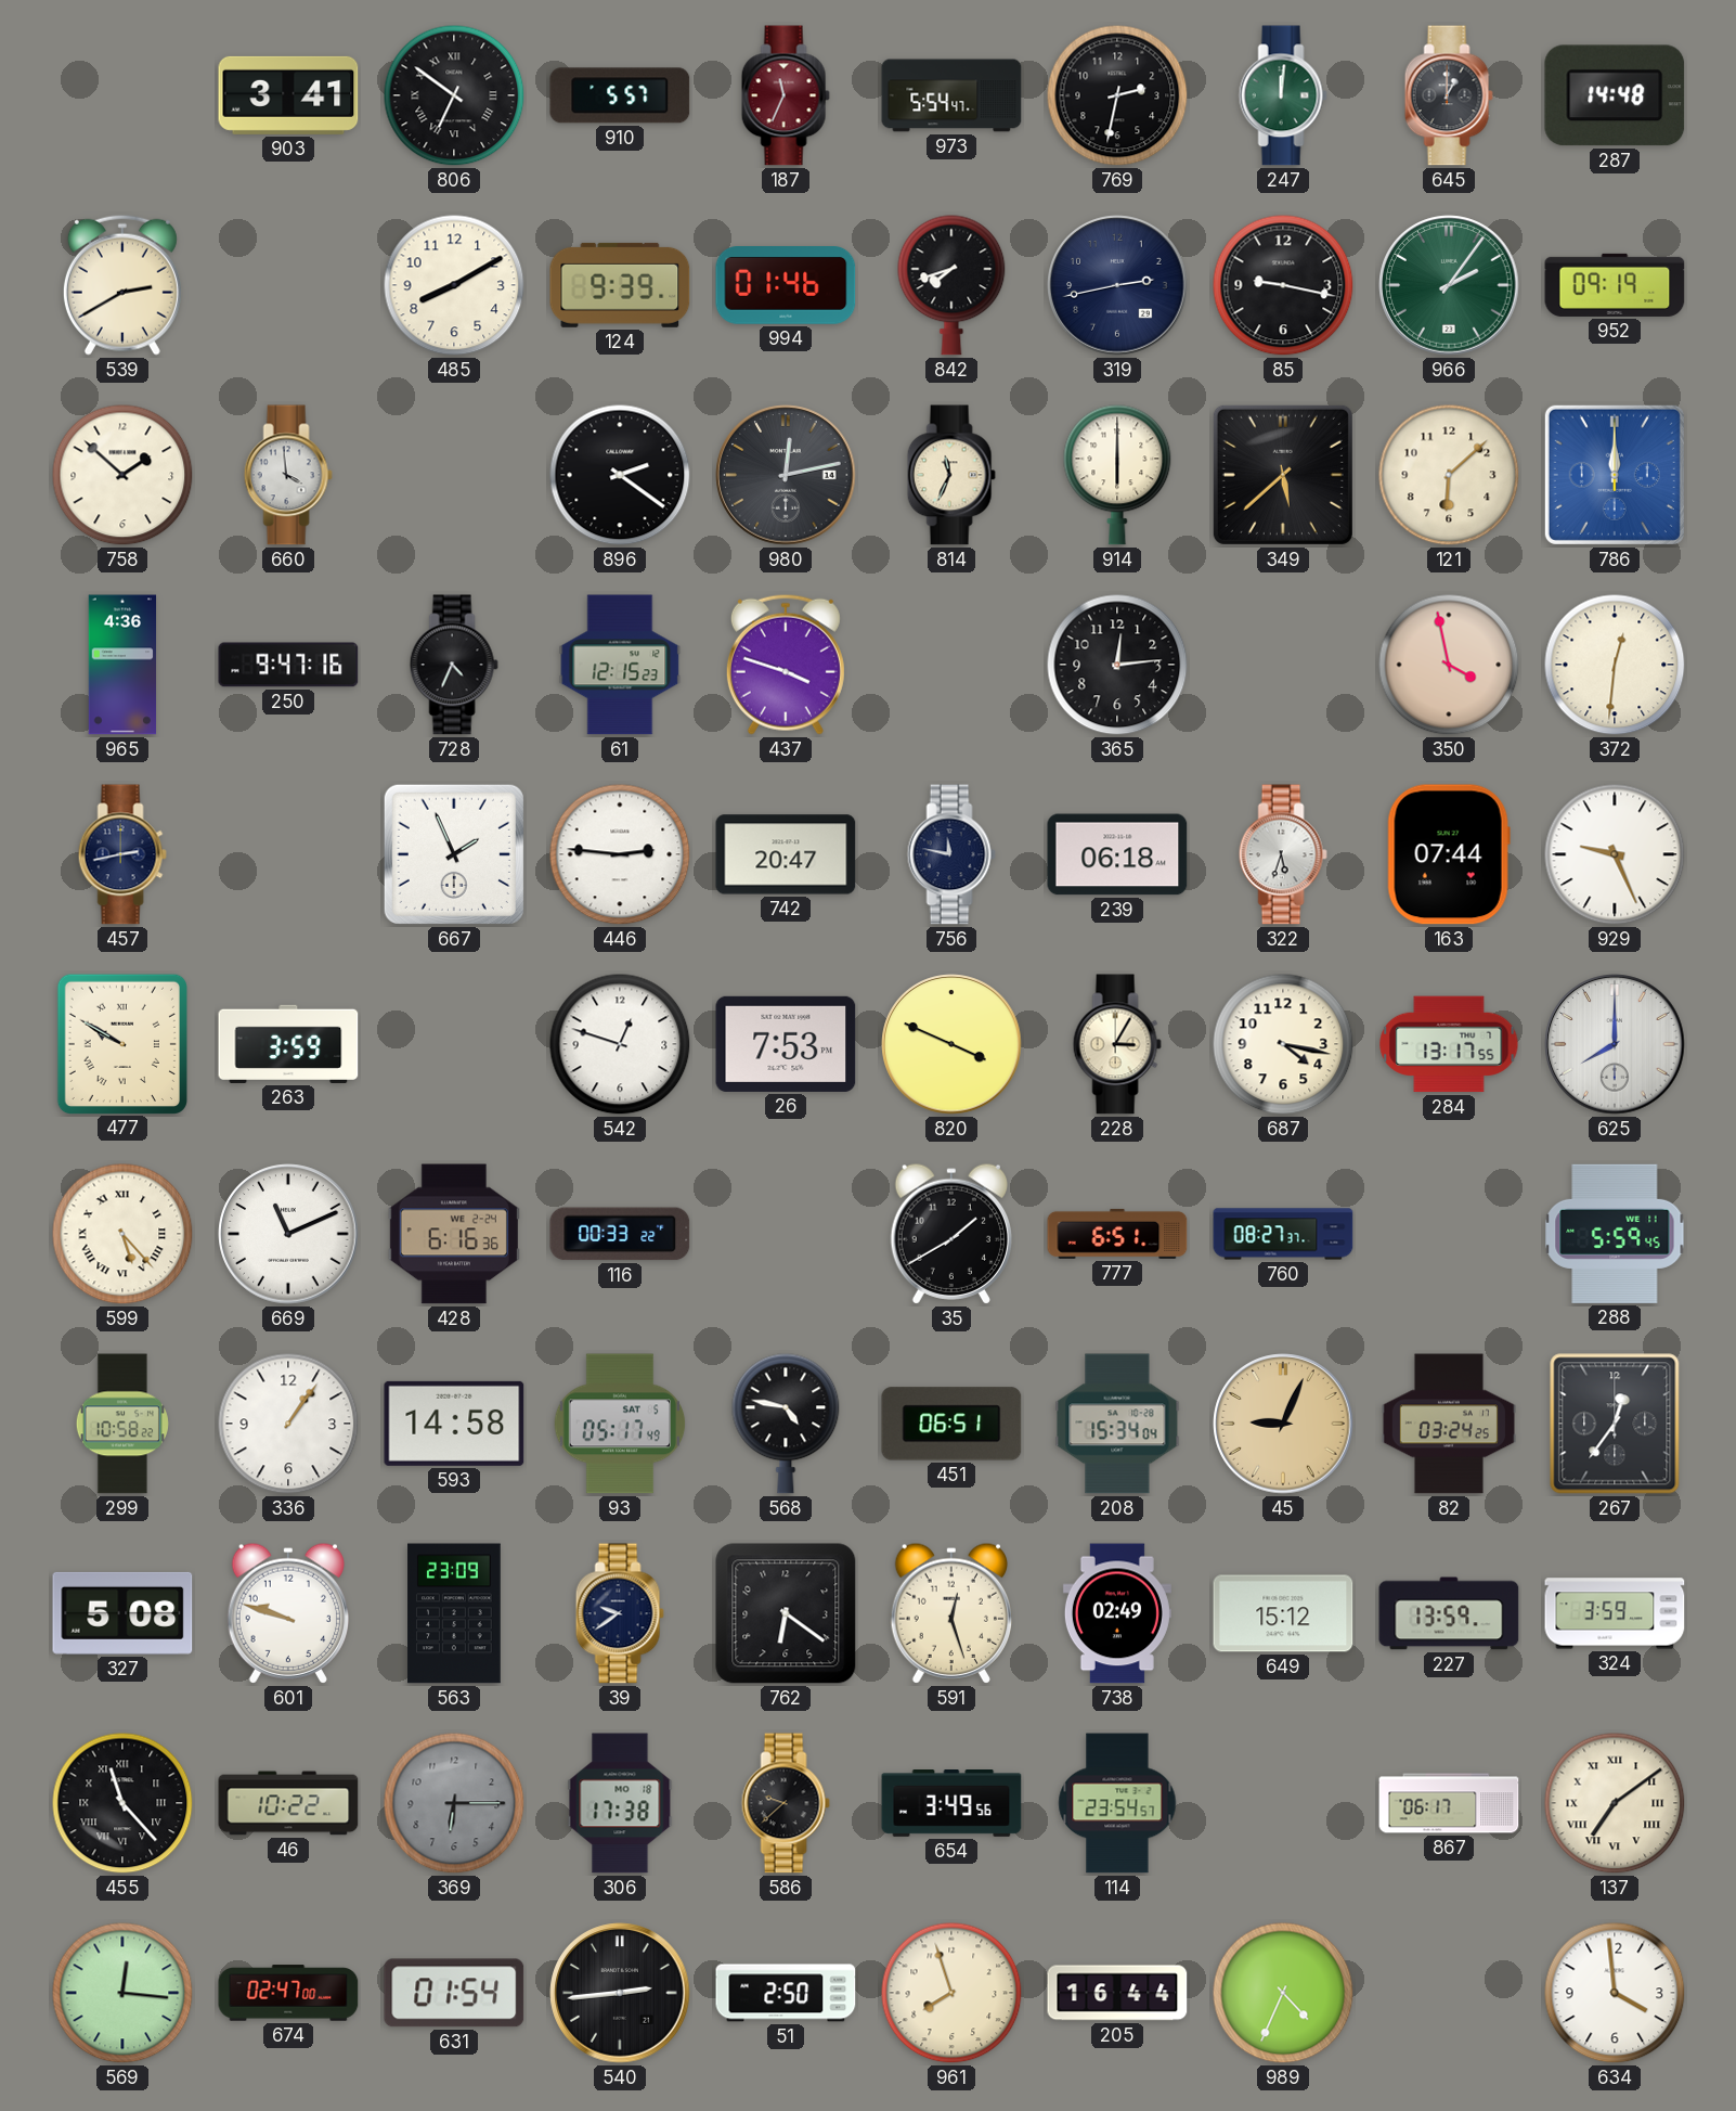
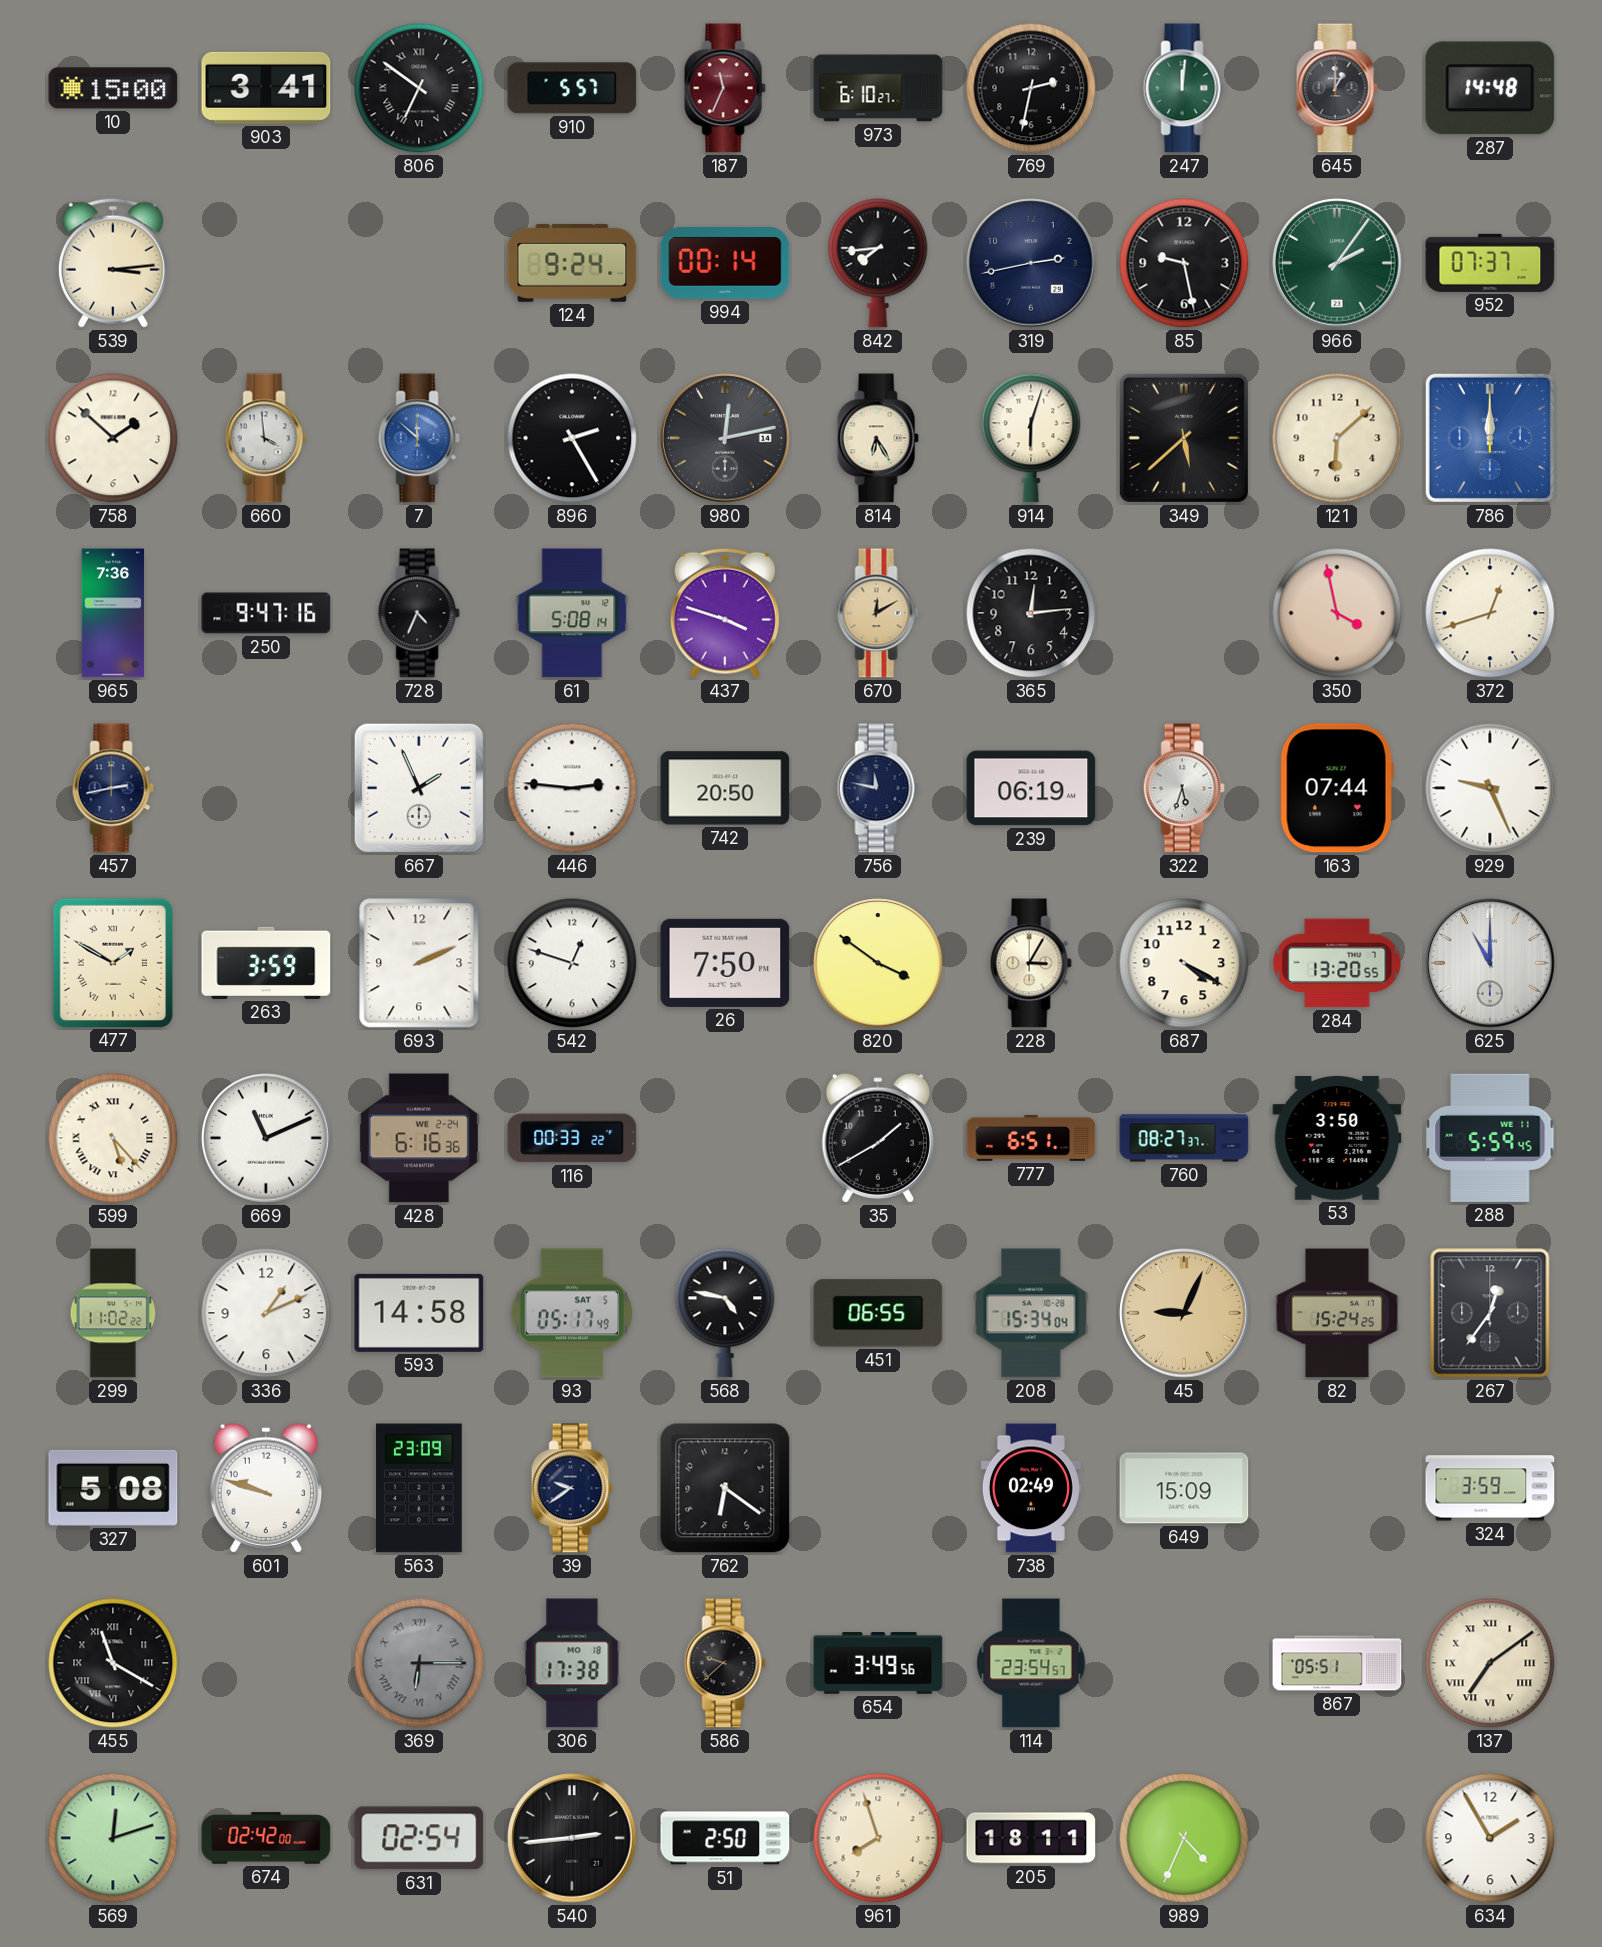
10: none -> 15:00
973: 5:54 -> 6:10
539: 2:40 -> 3:14
485: 8:10 -> none
124: 9:39 -> 9:24
994: 01:46 -> 00:14
842: 7:42 -> 7:44
85: 9:17 -> 9:28
952: 09:19 -> 07:37
7: none -> 11:52
896: 2:21 -> 2:25
814: 11:34 -> 6:25
914: 6:00 -> 6:03
965: 4:36 -> 7:36
61: 12:15 -> 5:08
670: none -> 12:10
372: 12:31 -> 12:42
742: 20:47 -> 20:50
239: 06:18 -> 06:19
477: 9:50 -> 1:50
693: none -> 2:11
26: 7:53 -> 7:50
820: 3:49 -> 3:51
687: 4:17 -> 4:20
284: 13:17 -> 13:20
625: 8:00 -> 11:00
53: none -> 3:50
299: 10:58 -> 11:02
336: 1:06 -> 1:11
451: 06:51 -> 06:55
82: 03:24 -> 15:24
591: 12:27 -> none
649: 15:12 -> 15:09
227: 13:59 -> none
455: 11:23 -> 11:20
46: 10:22 -> none
369 numerals: Arabic -> Roman
867: 06:17 -> 05:51
569: 12:16 -> 12:12
674: 02:47 -> 02:42
631: 01:54 -> 02:54
205: 16:44 -> 18:11
634: 3:59 -> 1:55
